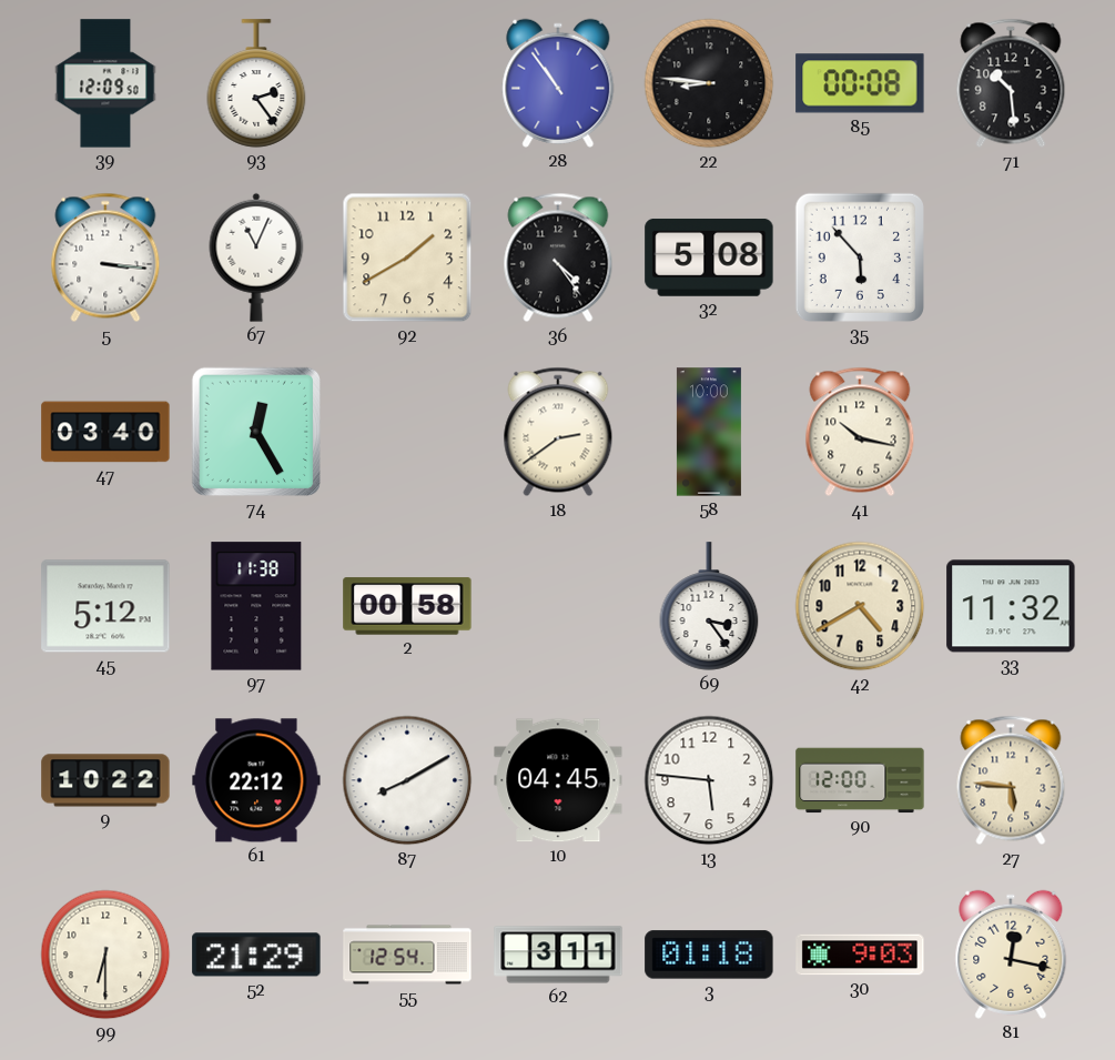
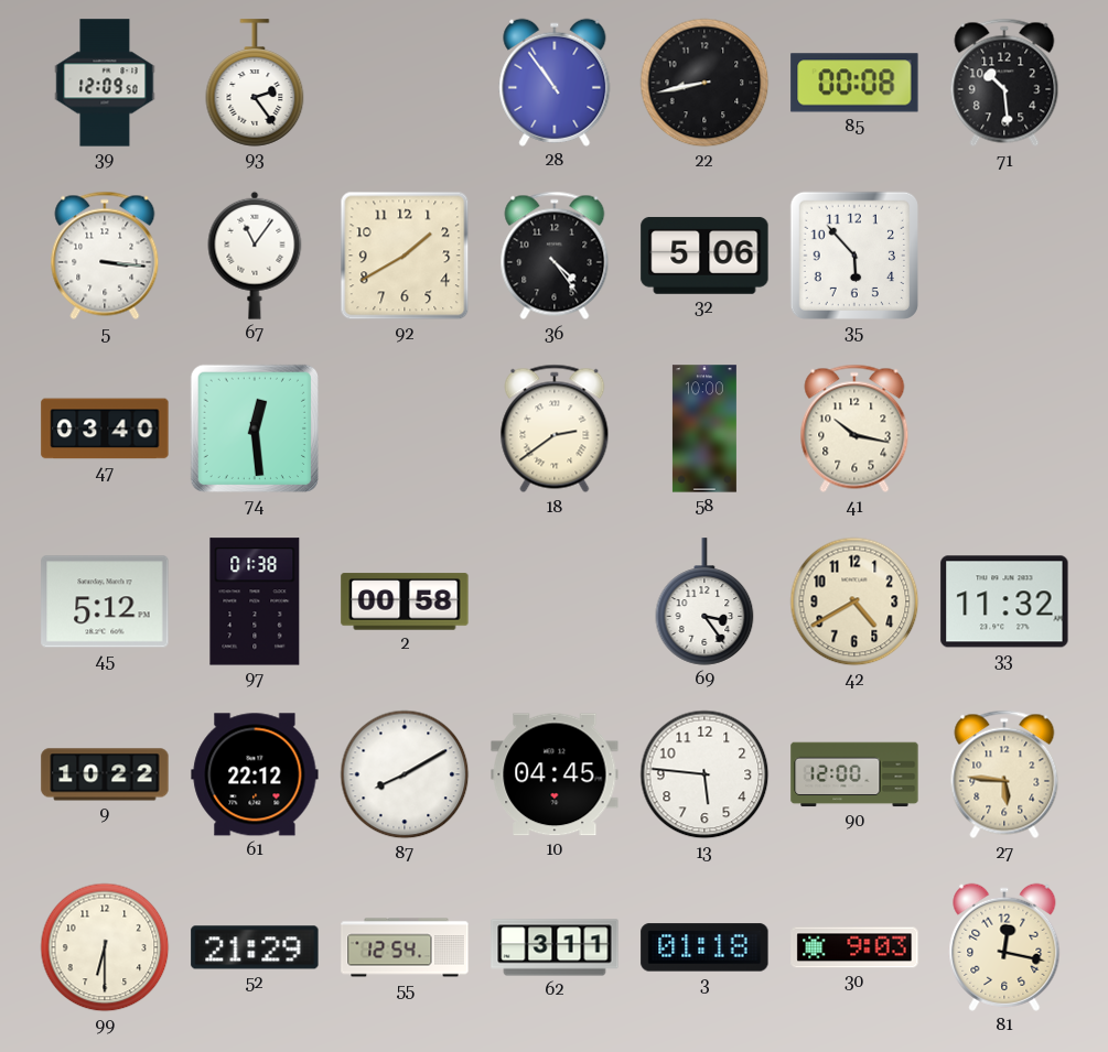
22: 8:46 -> 8:43
67: 11:04 -> 11:06
32: 5:08 -> 5:06
74: 12:25 -> 12:29
97: 11:38 -> 01:38
